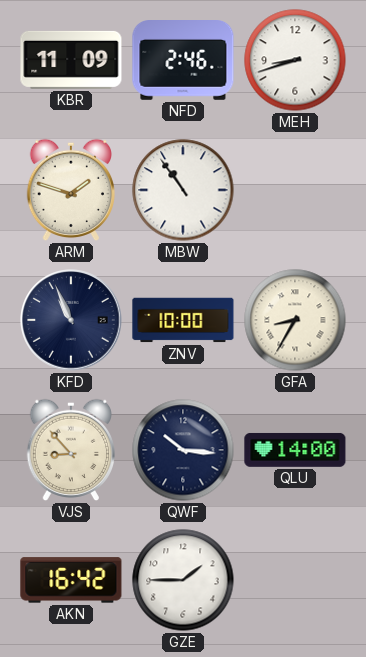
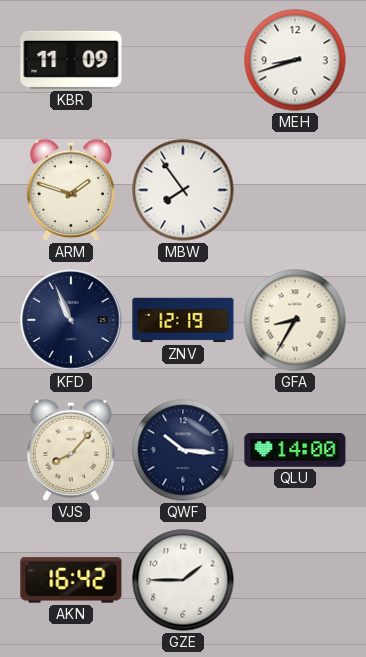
NFD: 2:46 -> none
MBW: 10:54 -> 7:54
ZNV: 10:00 -> 12:19
VJS: 8:53 -> 8:07
